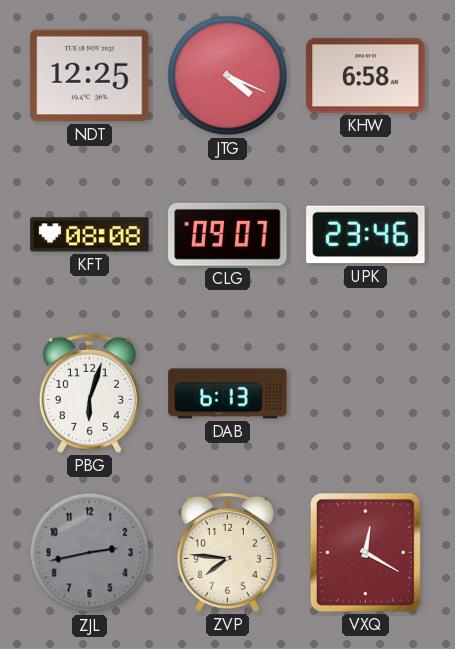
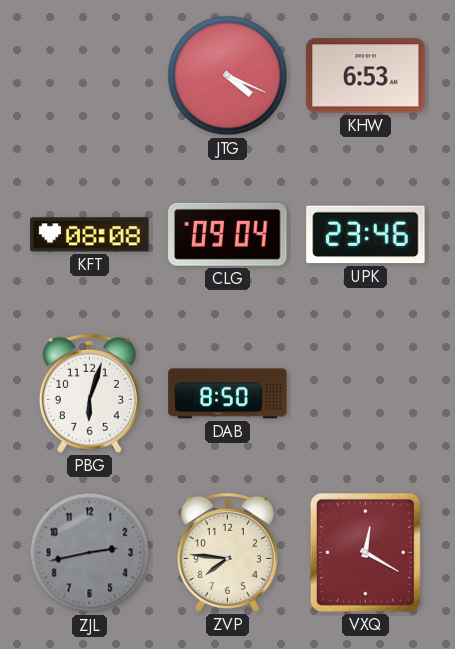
NDT: 12:25 -> none
KHW: 6:58 -> 6:53
CLG: 09:07 -> 09:04
DAB: 6:13 -> 8:50
